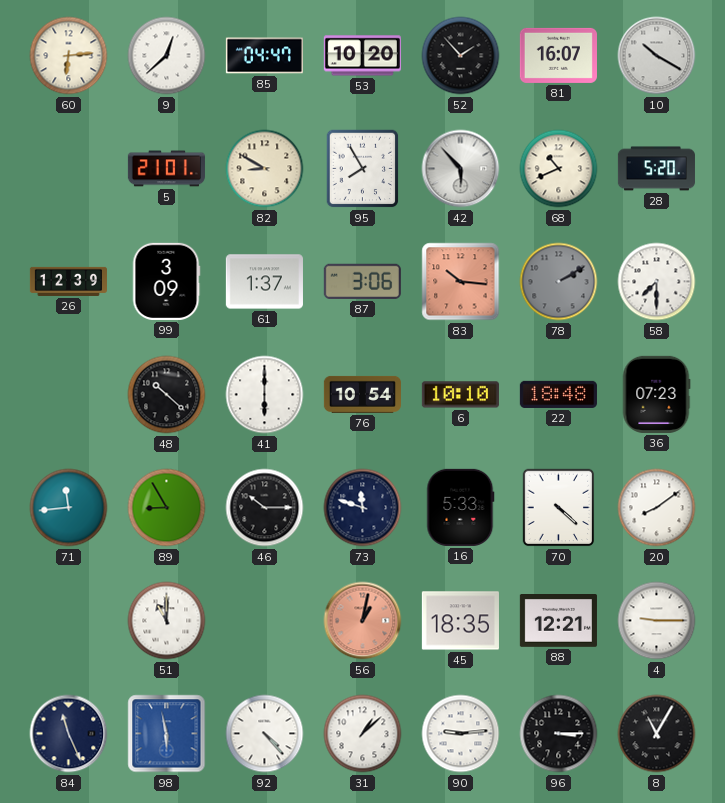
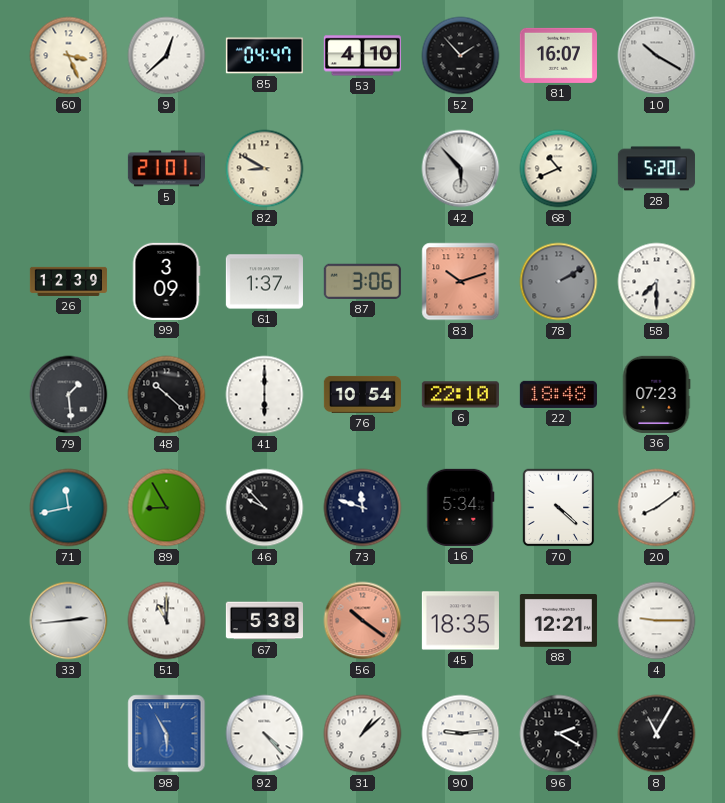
60: 6:14 -> 3:26
53: 10:20 -> 4:10
95: 7:55 -> none
83: 10:16 -> 10:12
79: none -> 1:29
6: 10:10 -> 22:10
71: 11:44 -> 11:43
46: 10:15 -> 9:53
16: 5:33 -> 5:34
33: none -> 2:44
67: none -> 5:38
56: 1:02 -> 10:21
84: 11:26 -> none
98: 5:58 -> 5:55
96: 3:15 -> 2:20
